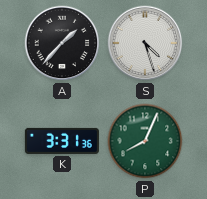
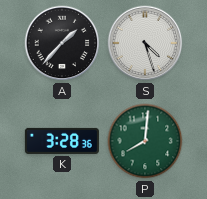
K: 3:31 -> 3:28
P: 8:04 -> 8:01
